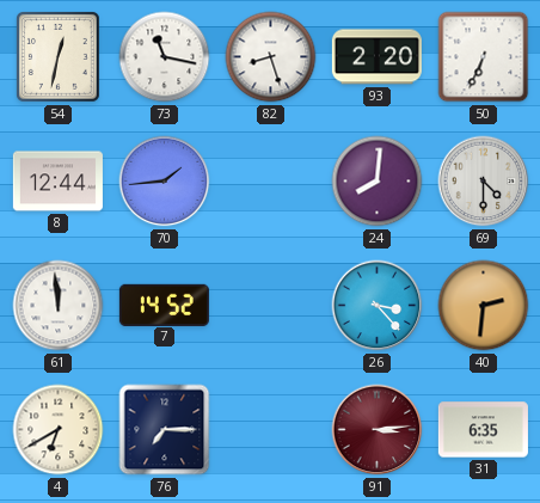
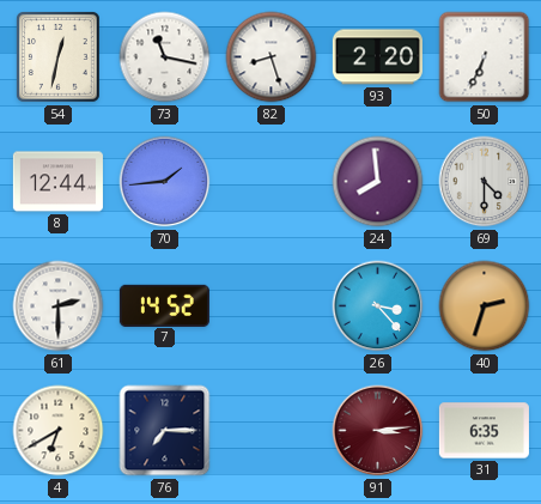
24: 8:01 -> 7:59
61: 11:59 -> 2:30
40: 2:31 -> 2:33
